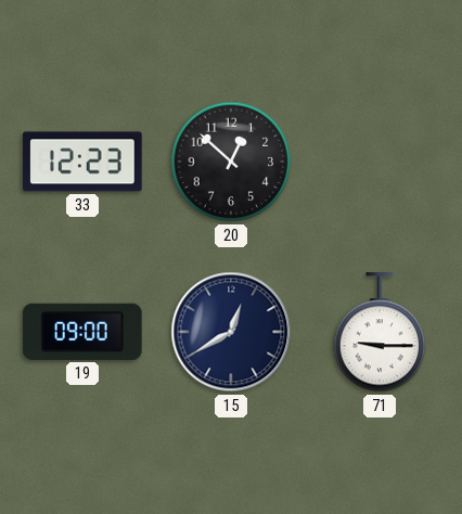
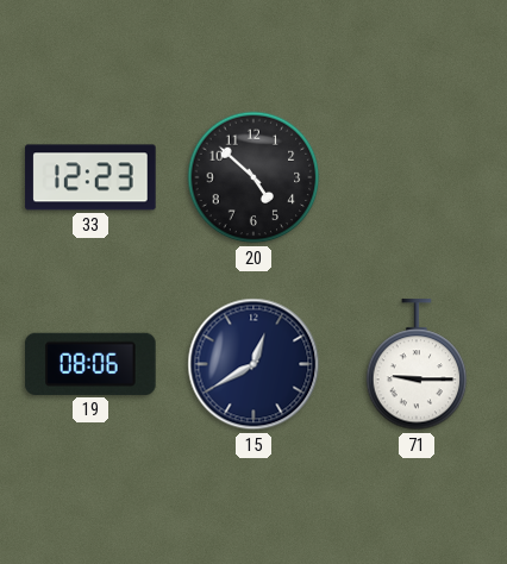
20: 12:52 -> 4:52
19: 09:00 -> 08:06
